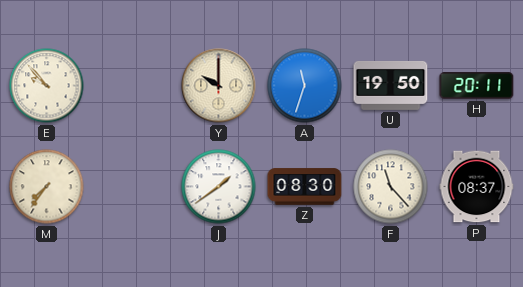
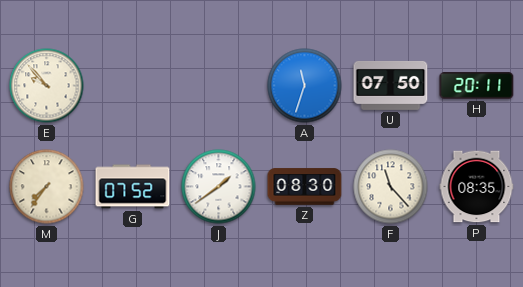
Y: 10:00 -> none
U: 19:50 -> 07:50
G: none -> 07:52
P: 08:37 -> 08:35
